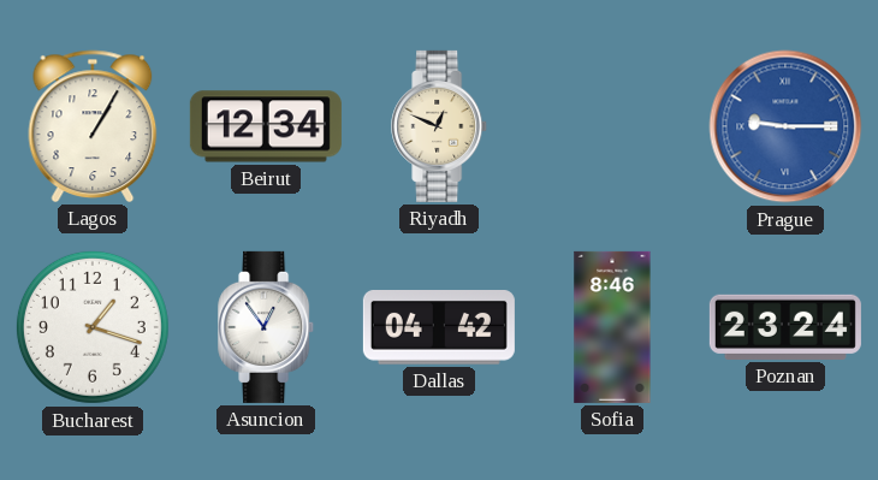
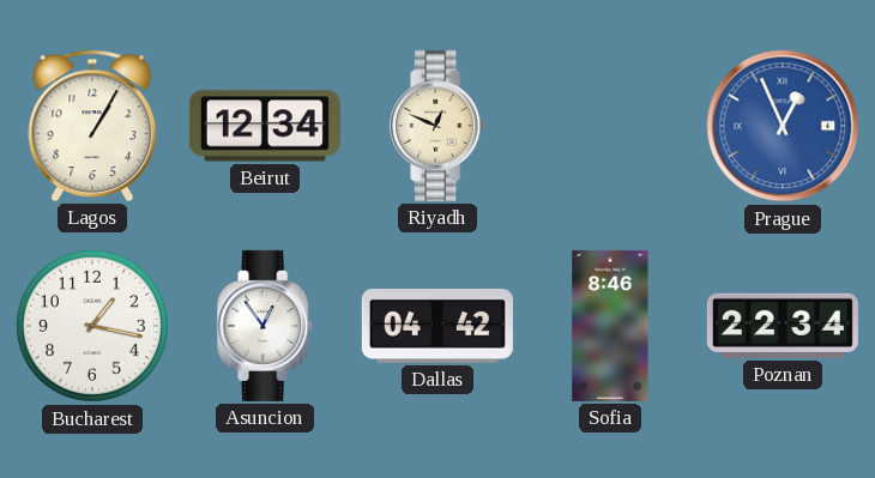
Prague: 9:15 -> 12:56
Bucharest: 1:18 -> 1:17
Poznan: 23:24 -> 22:34
